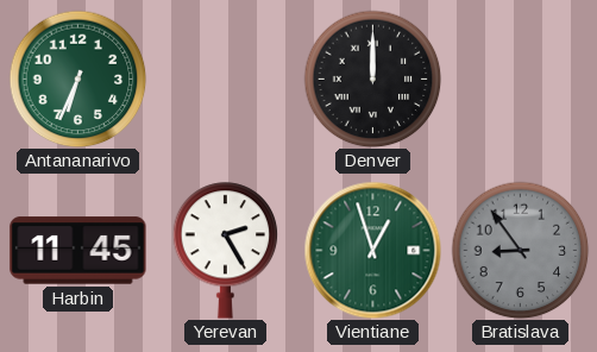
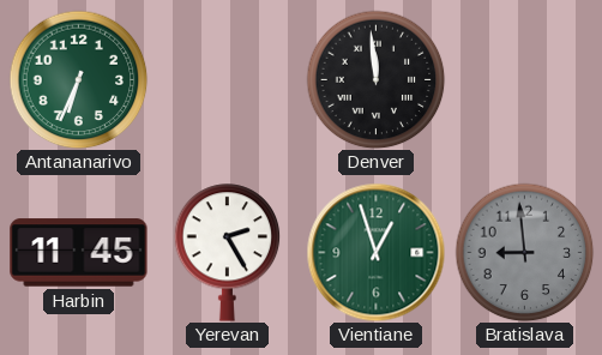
Denver: 12:00 -> 11:59
Bratislava: 8:54 -> 8:59
